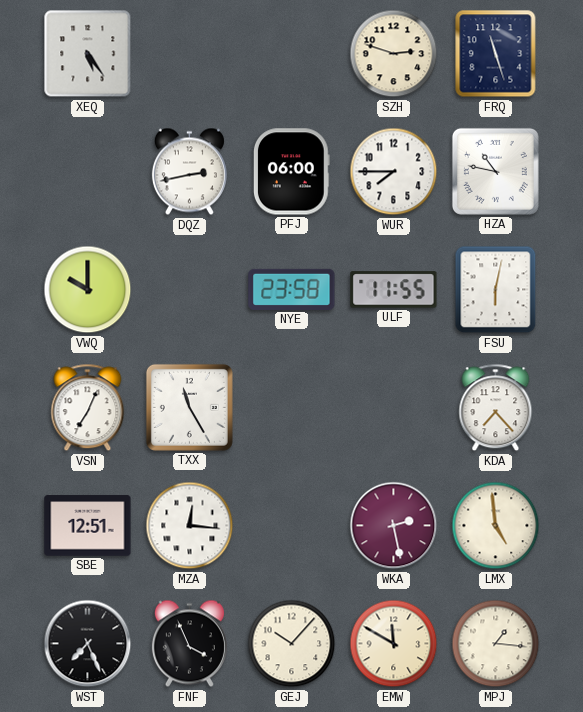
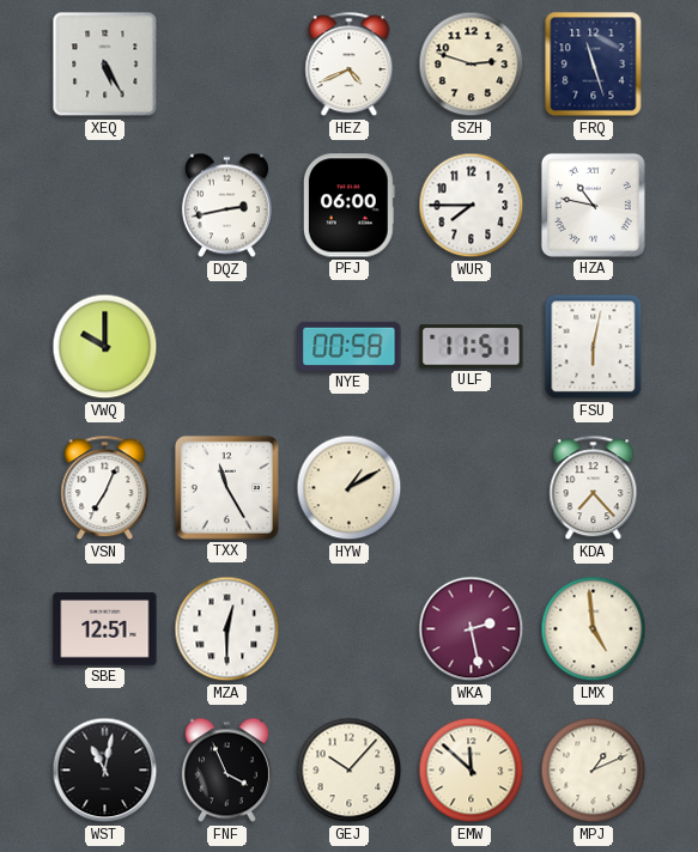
XEQ: 5:24 -> 5:25
HEZ: none -> 4:41
NYE: 23:58 -> 00:58
ULF: 11:55 -> 11:51
HYW: none -> 1:10
MZA: 12:16 -> 12:30
WST: 7:26 -> 11:02
EMW: 11:50 -> 11:52
MPJ: 1:16 -> 1:11
